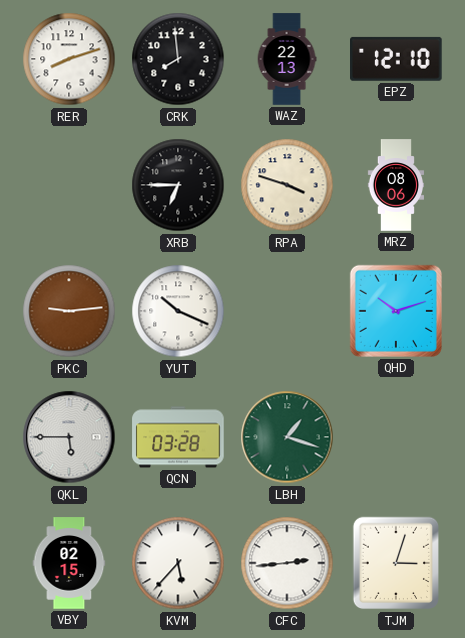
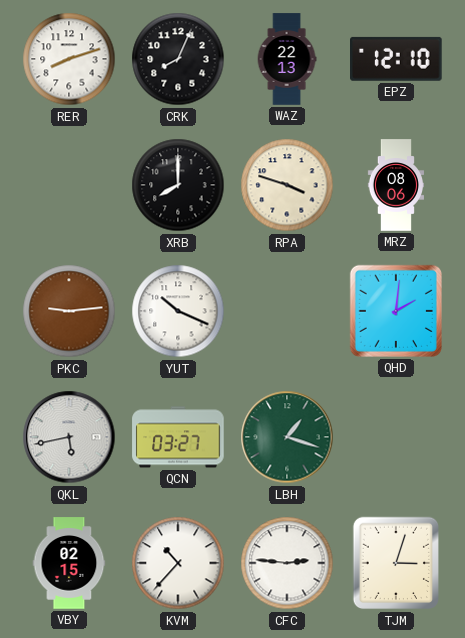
CRK: 7:59 -> 8:04
XRB: 6:45 -> 8:00
QHD: 10:12 -> 2:01
QKL: 5:45 -> 5:43
QCN: 03:28 -> 03:27
KVM: 5:37 -> 10:37
CFC: 2:44 -> 2:46
